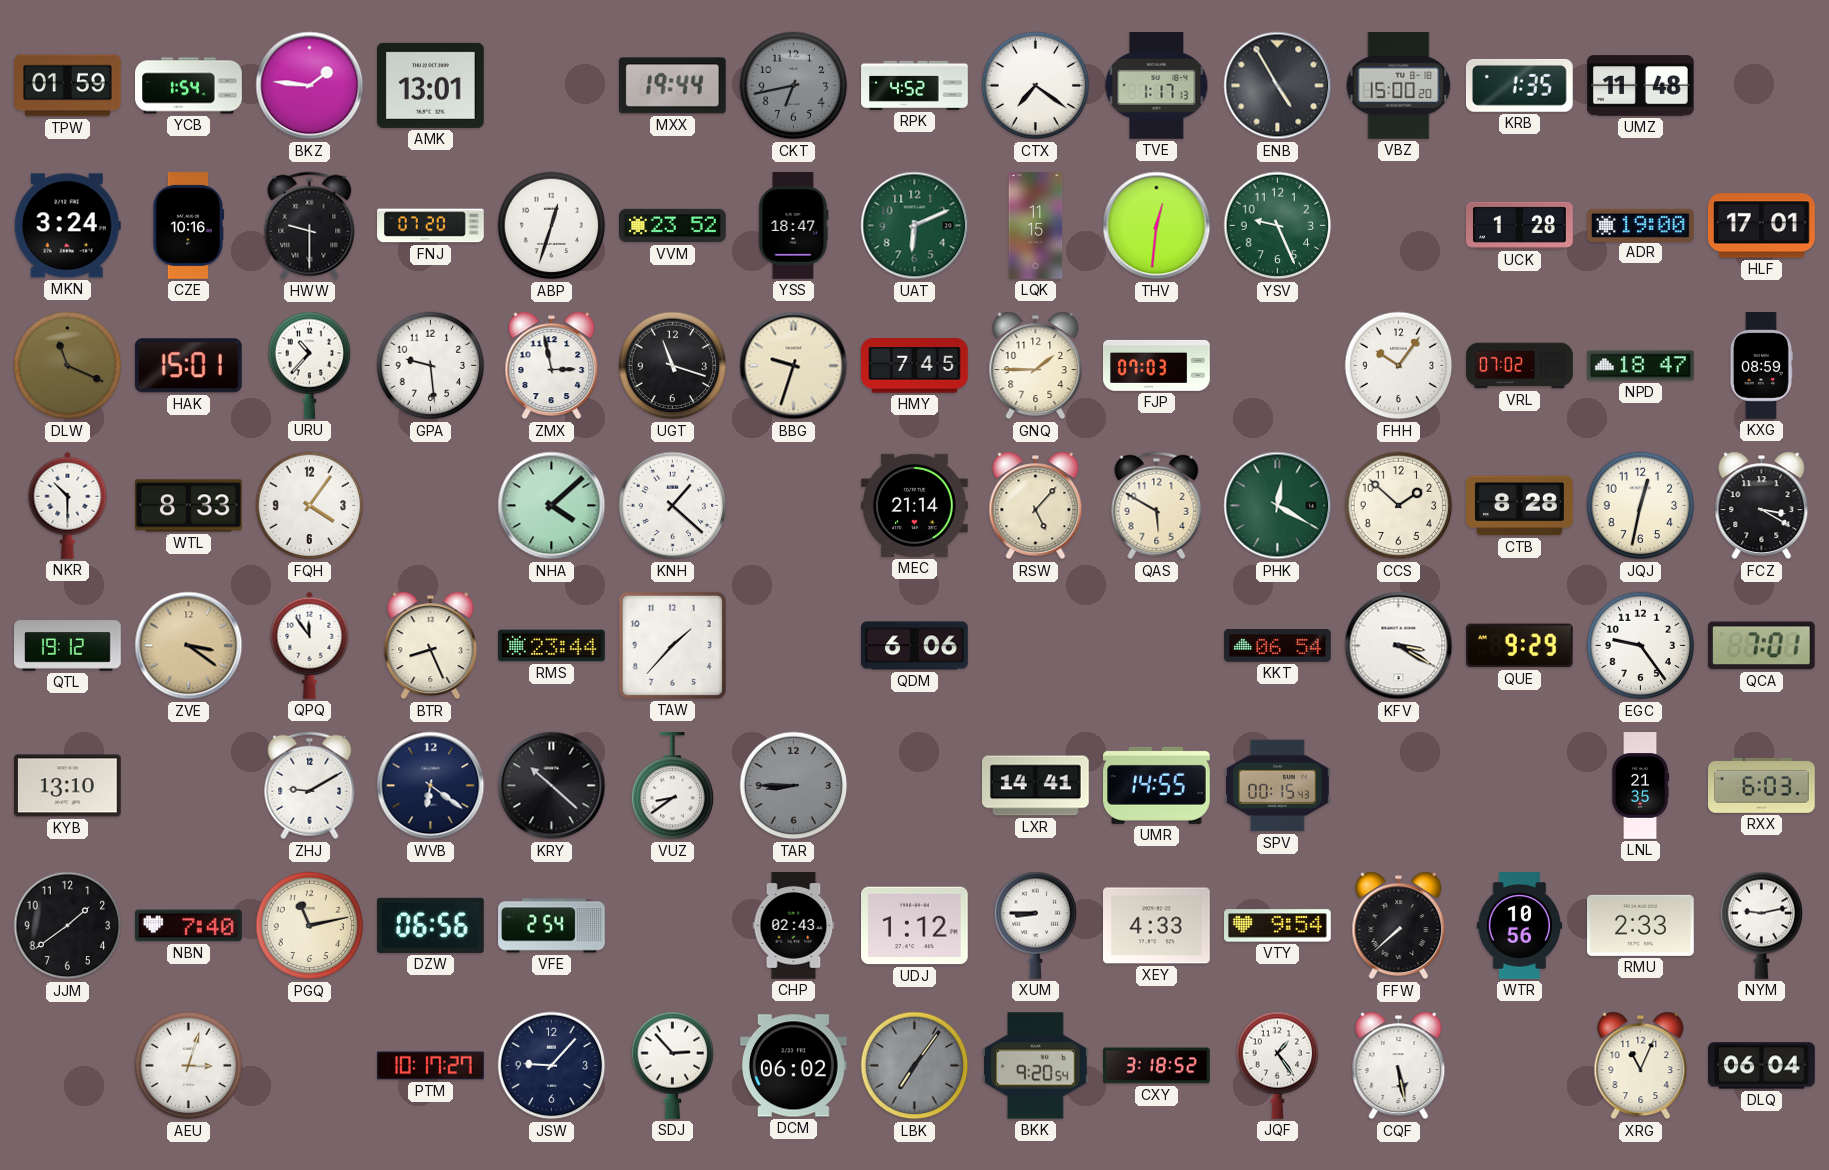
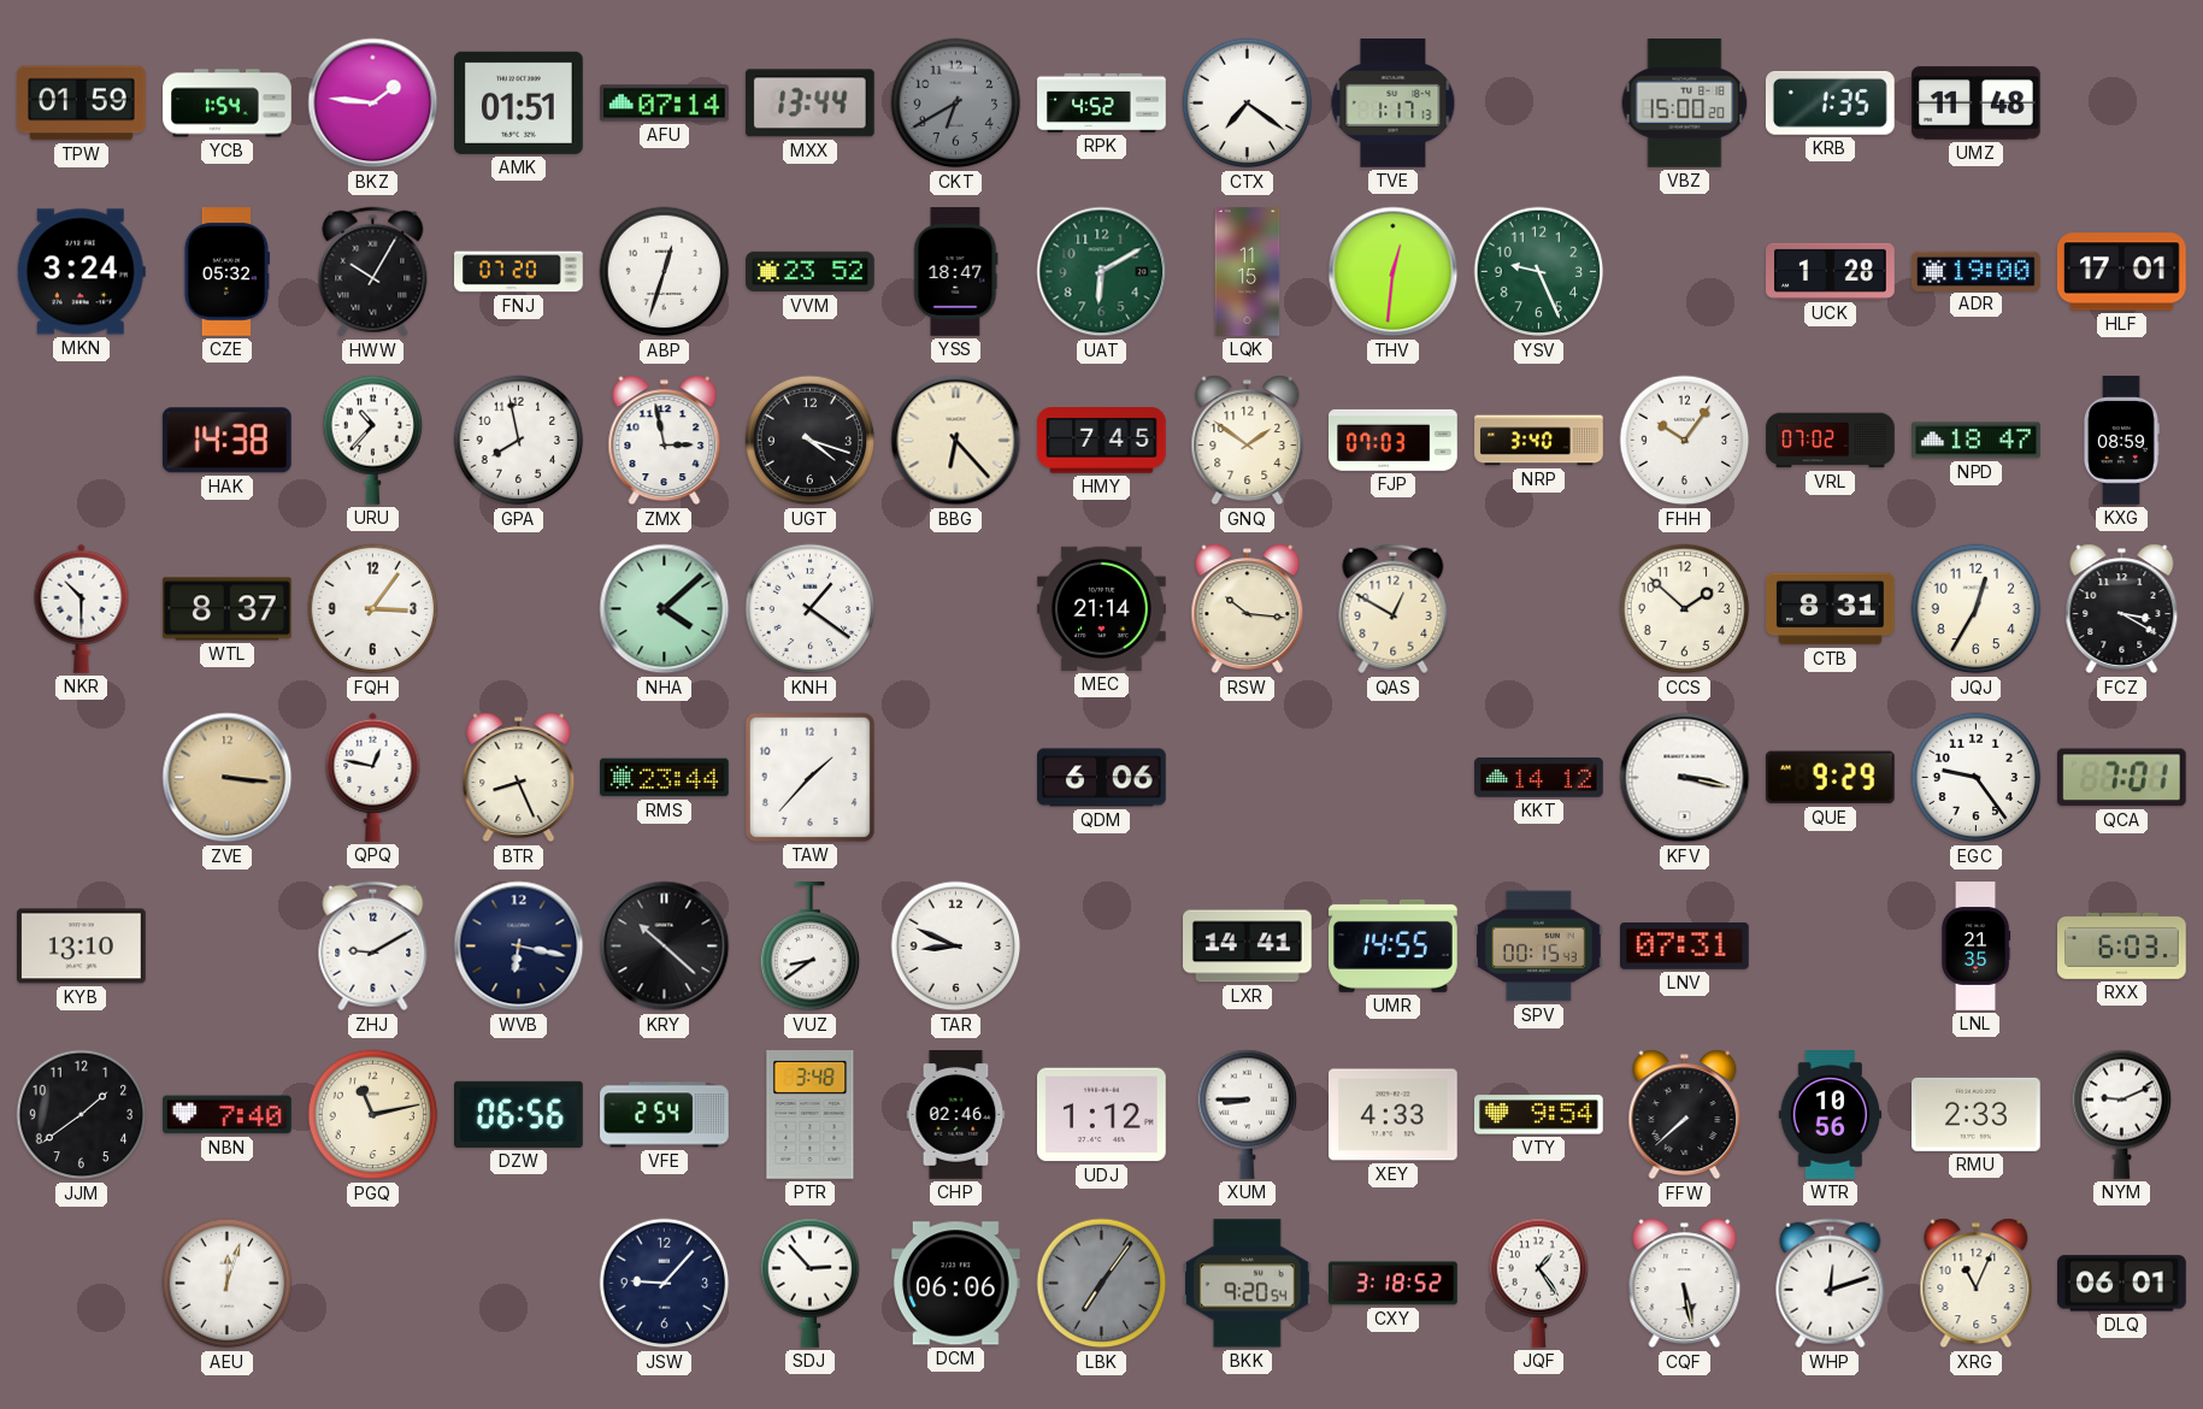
AMK: 13:01 -> 01:51
AFU: none -> 07:14
MXX: 19:44 -> 13:44
CKT: 6:43 -> 6:40
ENB: 4:55 -> none
CZE: 10:16 -> 05:32
HWW: 9:30 -> 10:05
UAT: 6:11 -> 6:10
DLW: 11:19 -> none
HAK: 15:01 -> 14:38
GPA: 9:29 -> 7:58
UGT: 11:18 -> 4:18
BBG: 9:33 -> 6:23
GNQ: 1:45 -> 1:51
NRP: none -> 3:40
WTL: 8:33 -> 8:37
FQH: 4:06 -> 3:06
KNH: 1:22 -> 1:21
RSW: 5:07 -> 10:16
QAS: 5:50 -> 12:50
PHK: 12:20 -> none
CTB: 8:28 -> 8:31
JQJ: 12:32 -> 12:35
QTL: 19:12 -> none
ZVE: 3:21 -> 3:16
QPQ: 11:54 -> 12:47
KKT: 06:54 -> 14:12
KFV: 3:20 -> 3:17
WVB: 6:21 -> 6:17
TAR: 8:45 -> 8:49
TAR dial: grey -> white
LNV: none -> 07:31
PTR: none -> 3:48
CHP: 02:43 -> 02:46
NYM: 9:13 -> 9:11
AEU: 3:03 -> 12:03
PTM: 10:17 -> none
DCM: 06:02 -> 06:06
WHP: none -> 12:12
DLQ: 06:04 -> 06:01
